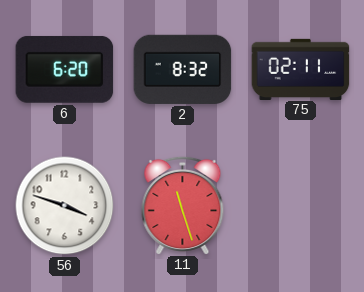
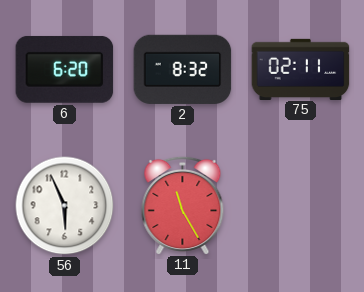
56: 3:48 -> 5:56
11: 11:27 -> 11:25
